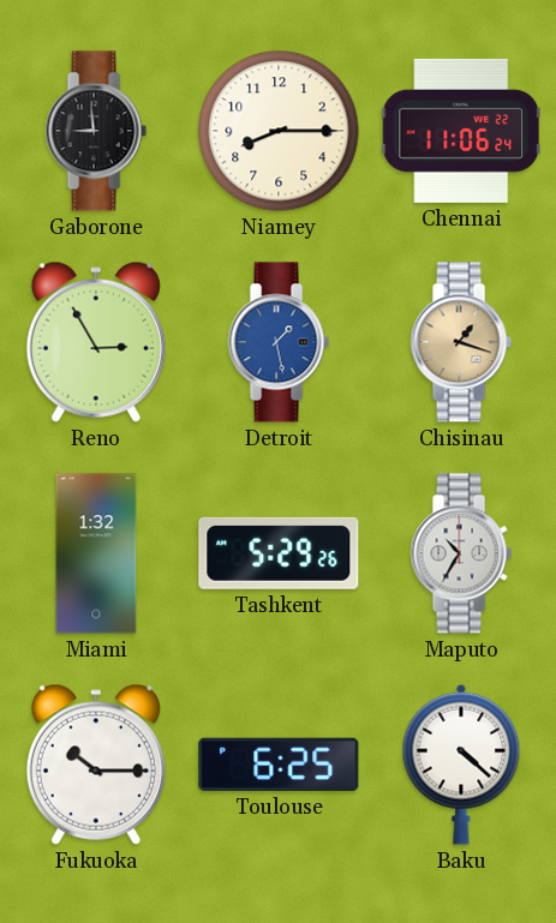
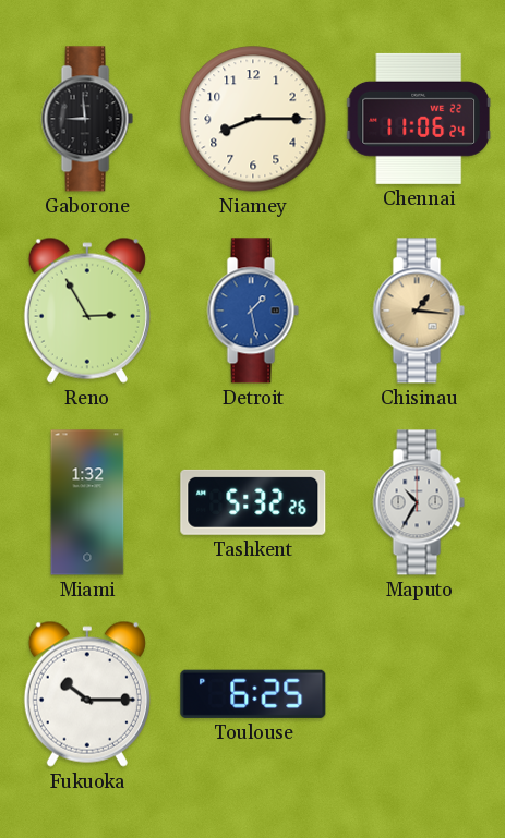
Chisinau: 1:18 -> 1:16
Tashkent: 5:29 -> 5:32
Baku: 4:22 -> none
